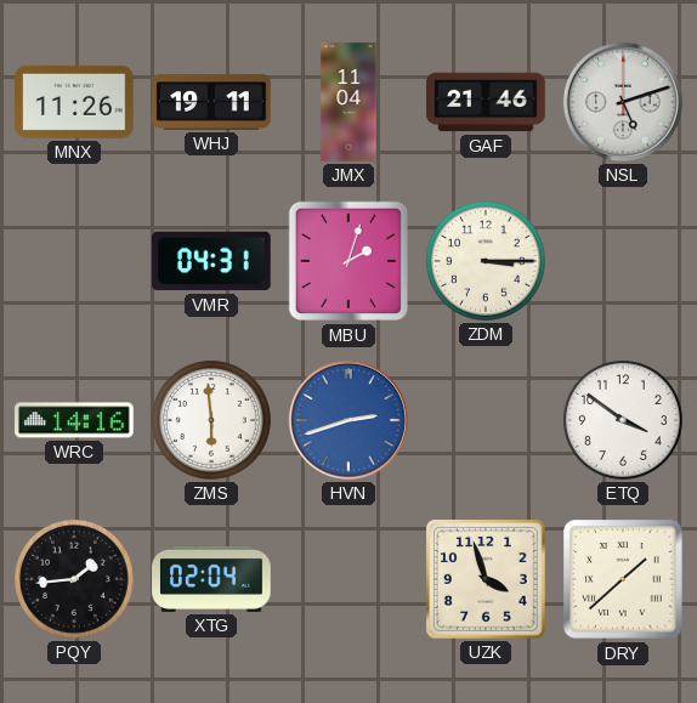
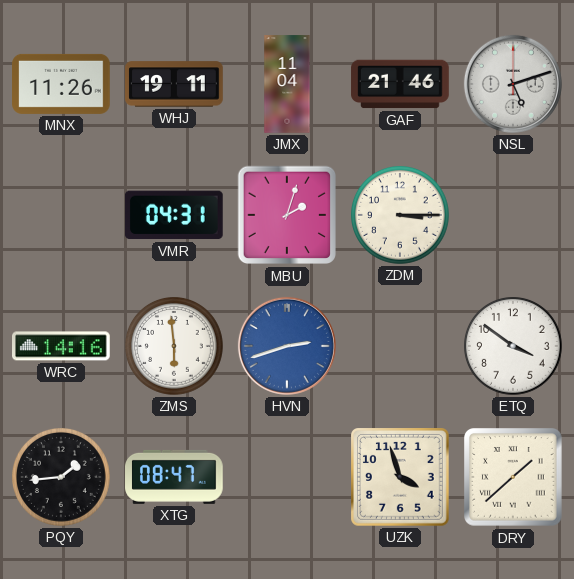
XTG: 02:04 -> 08:47
